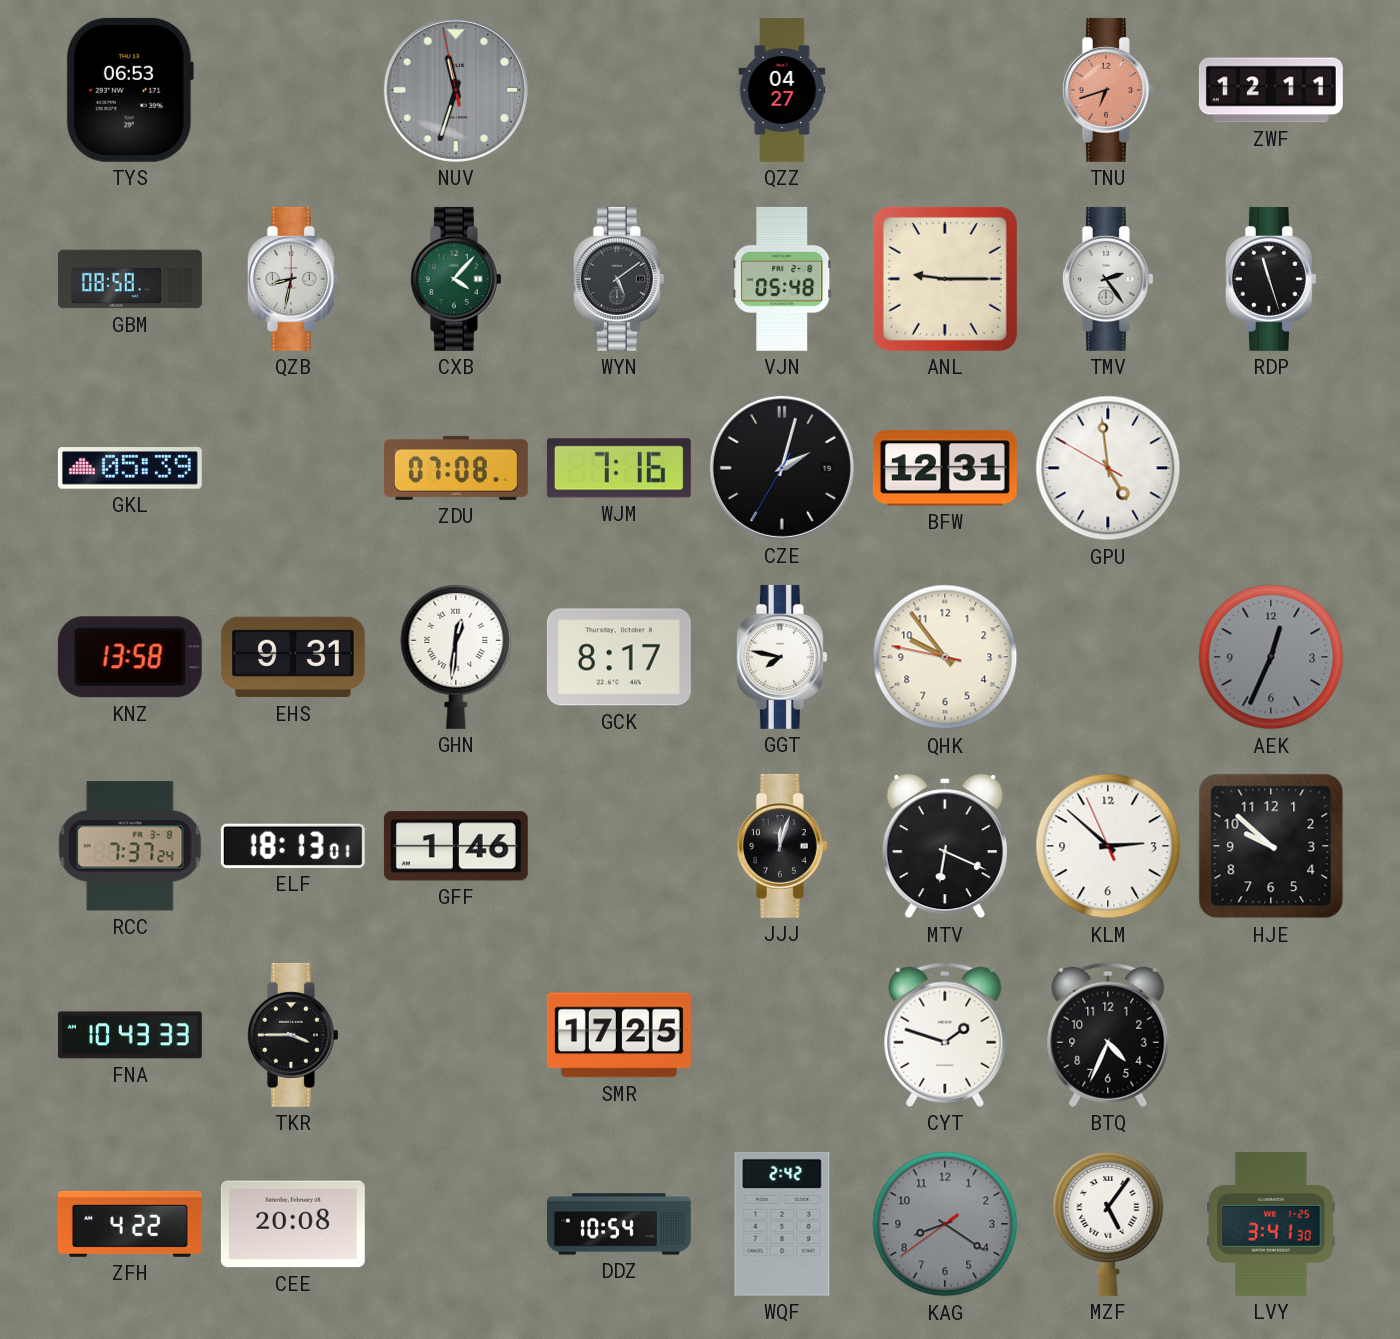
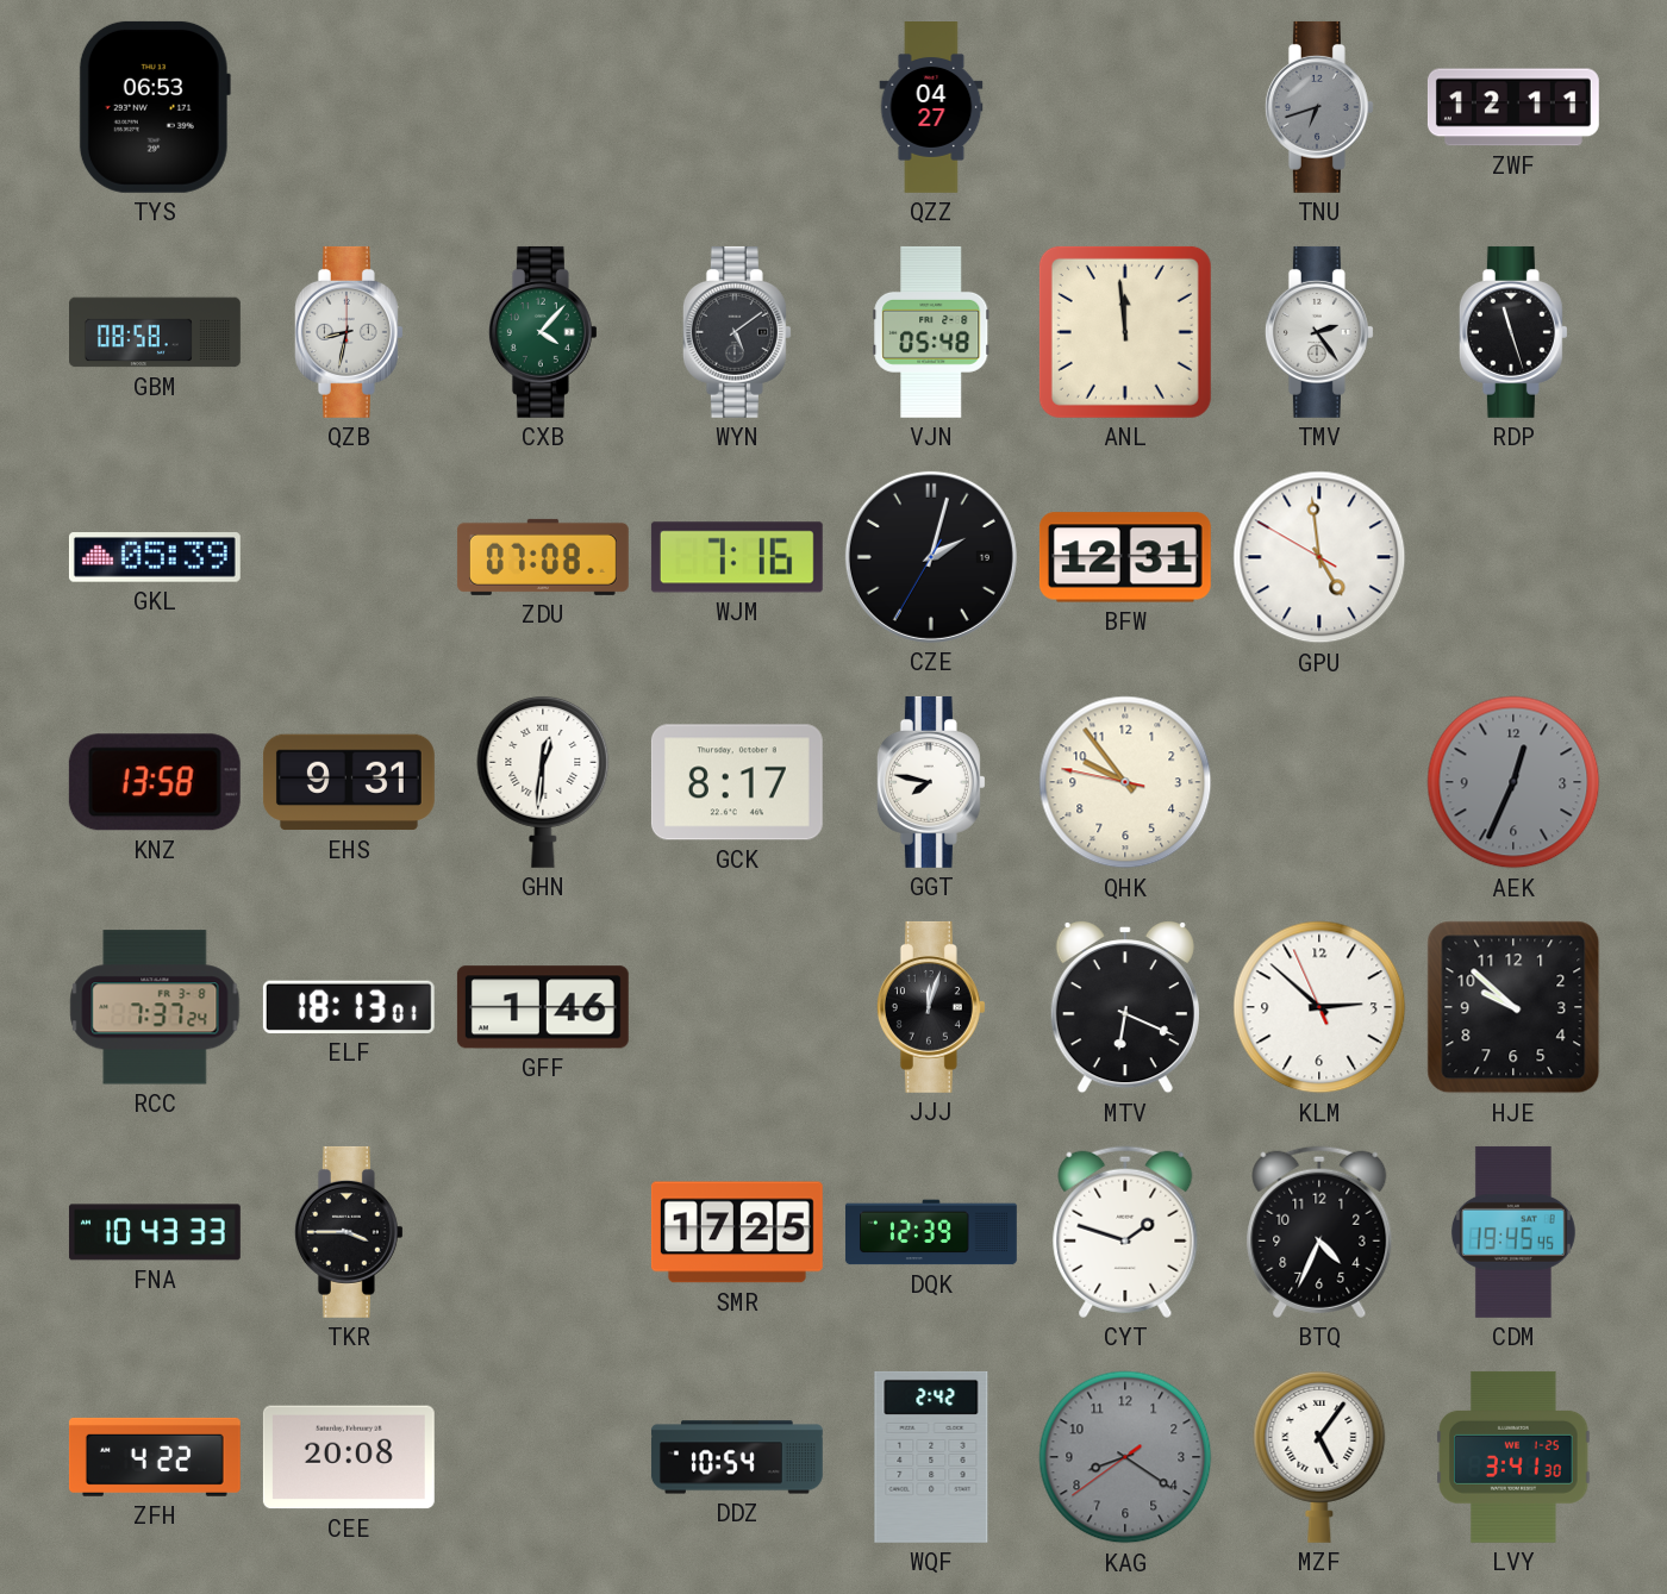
NUV: 11:32 -> none
TNU dial: salmon -> grey
ANL: 9:15 -> 11:59
DQK: none -> 12:39
CDM: none -> 19:45
